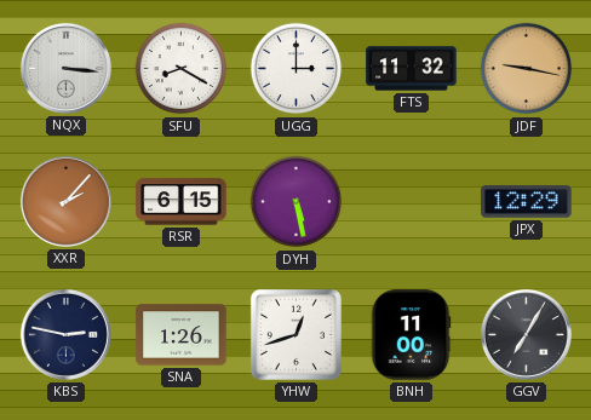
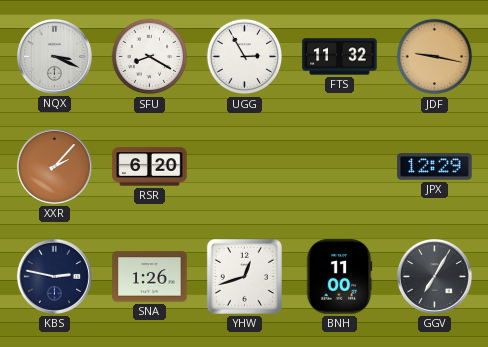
NQX: 3:16 -> 3:19
UGG: 3:00 -> 2:55
RSR: 6:15 -> 6:20
DYH: 5:28 -> none
